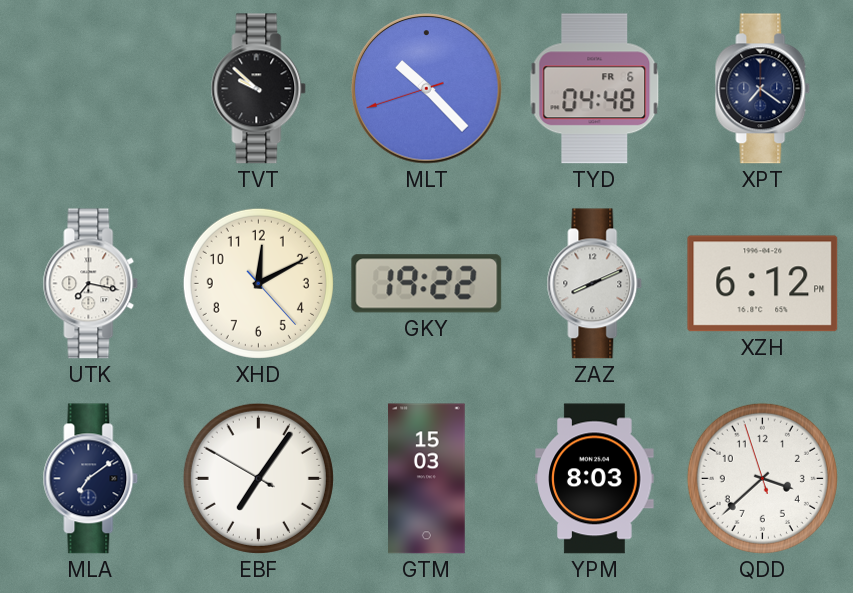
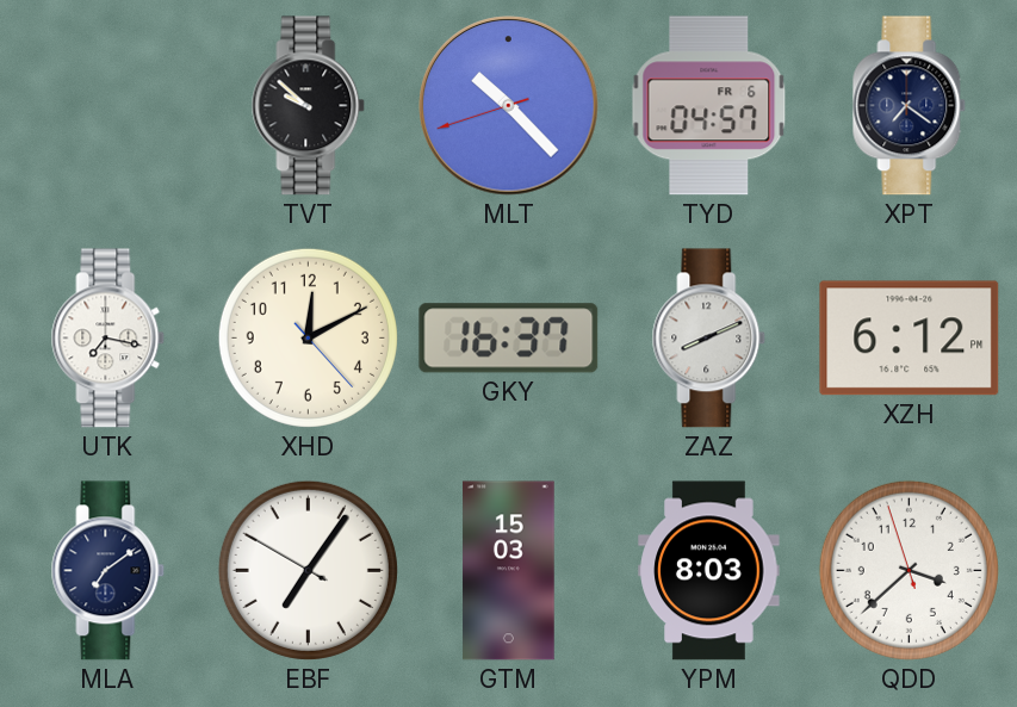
TYD: 04:48 -> 04:57
GKY: 19:22 -> 16:37
